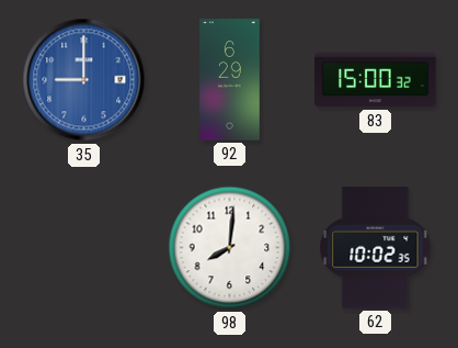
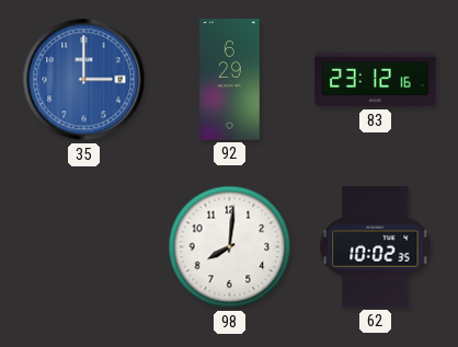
35: 9:00 -> 3:00
83: 15:00 -> 23:12
